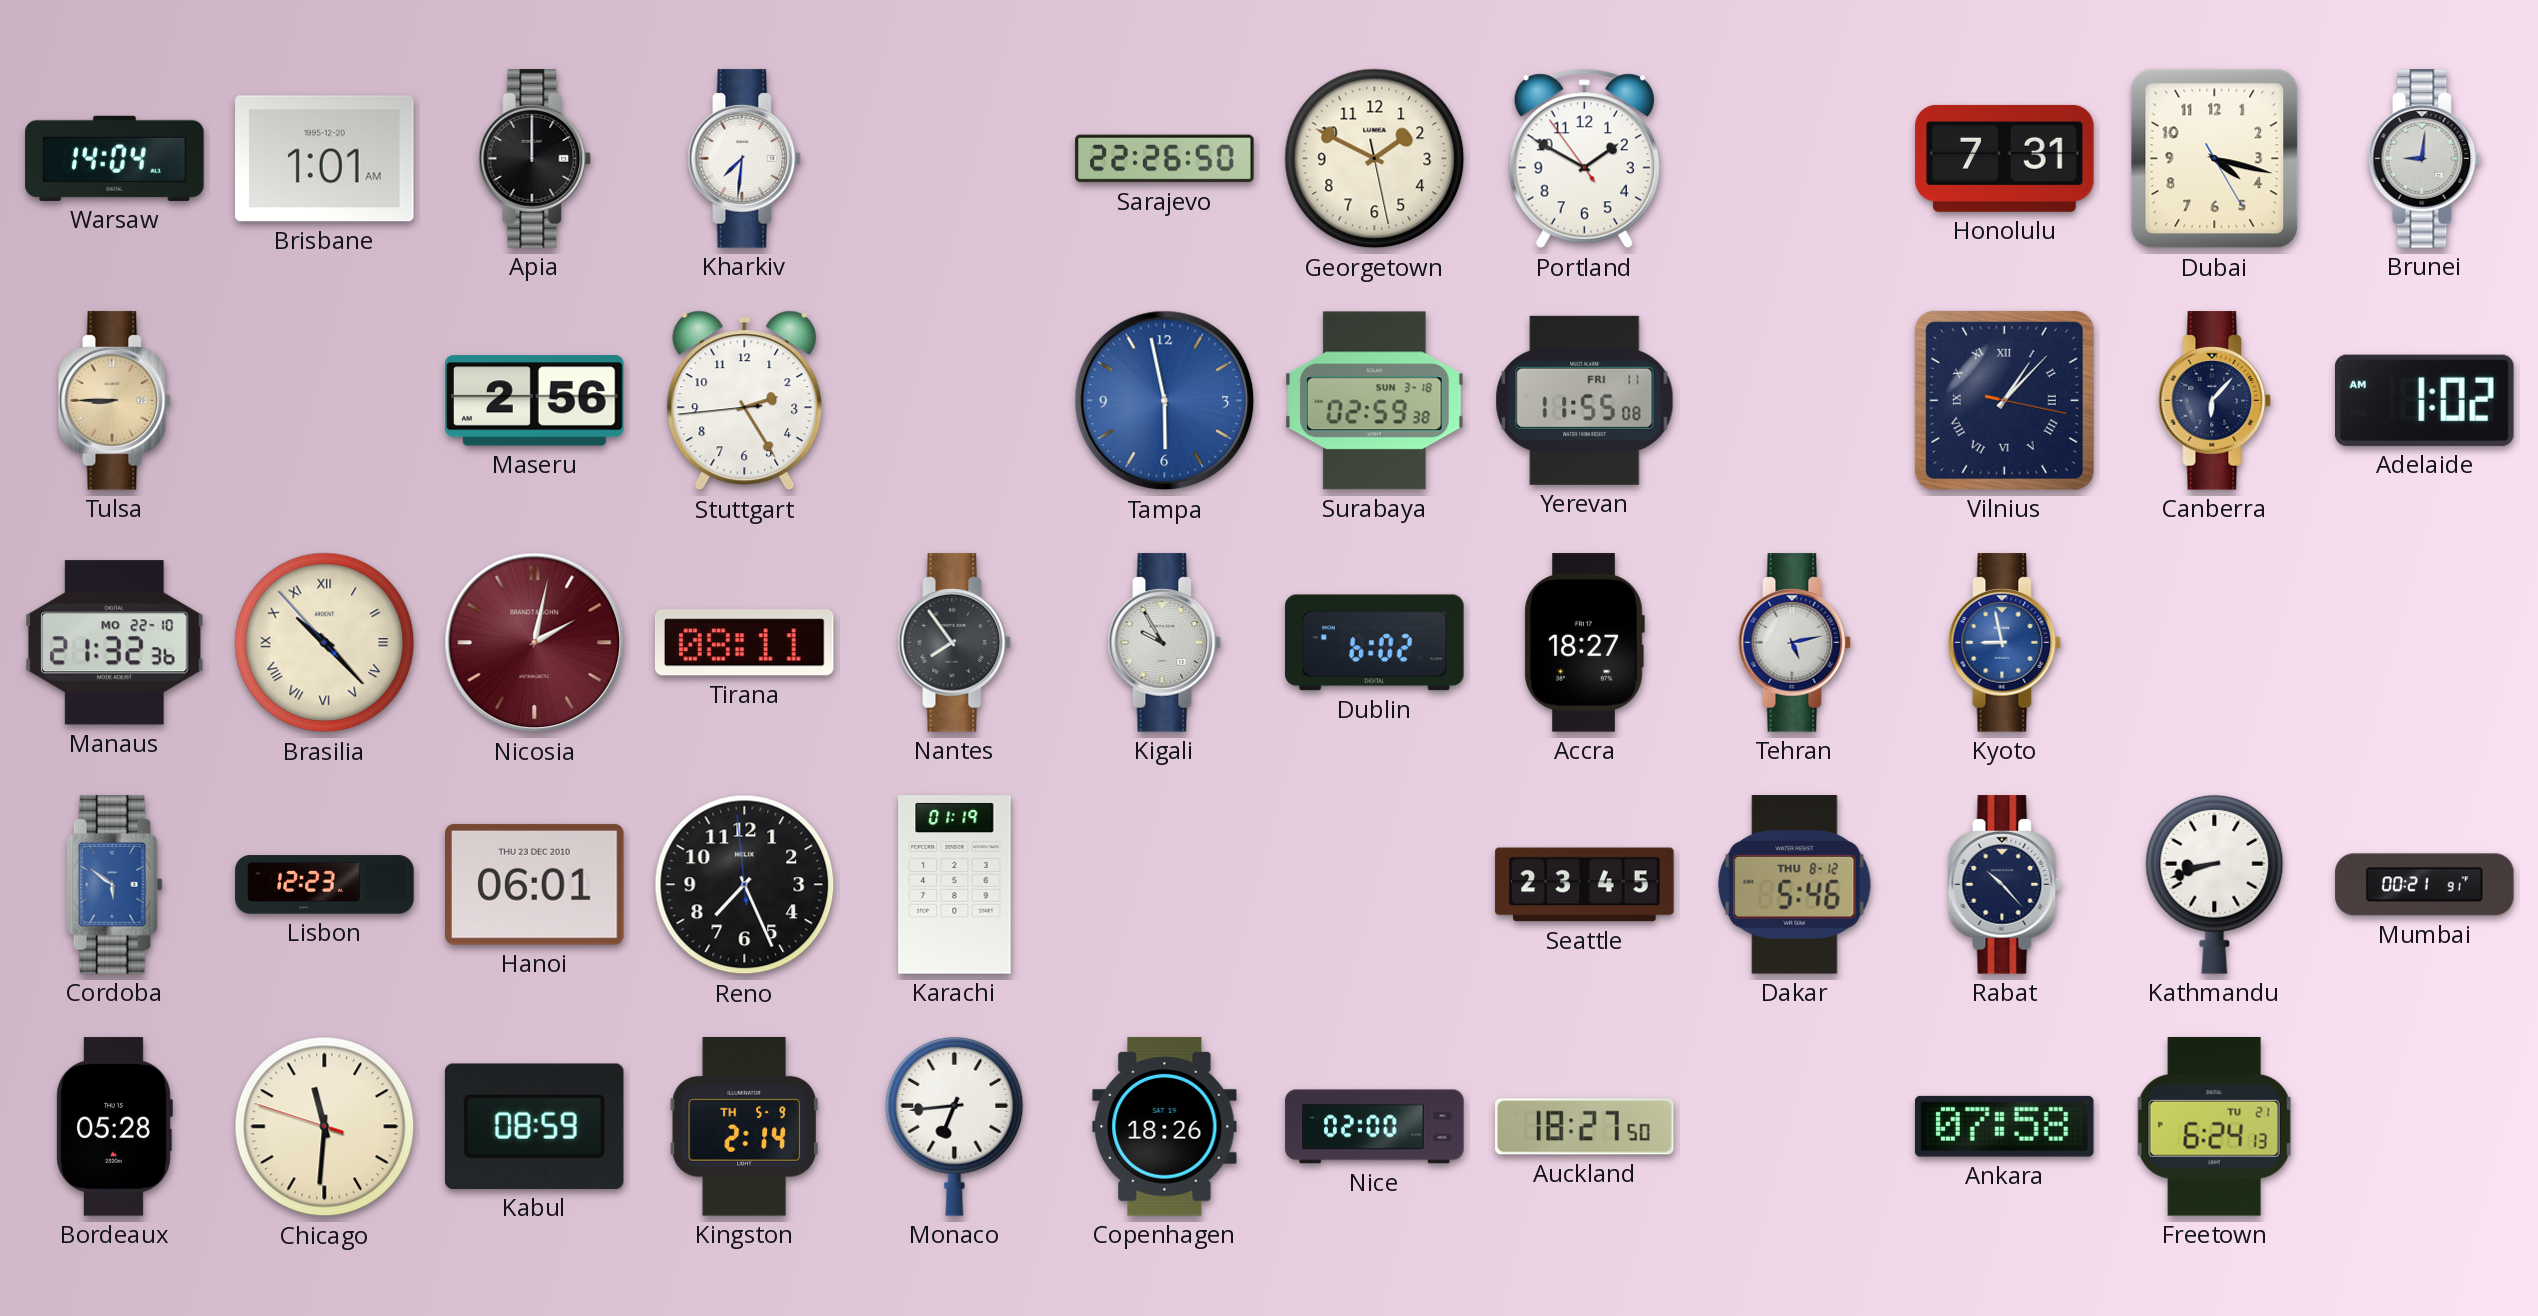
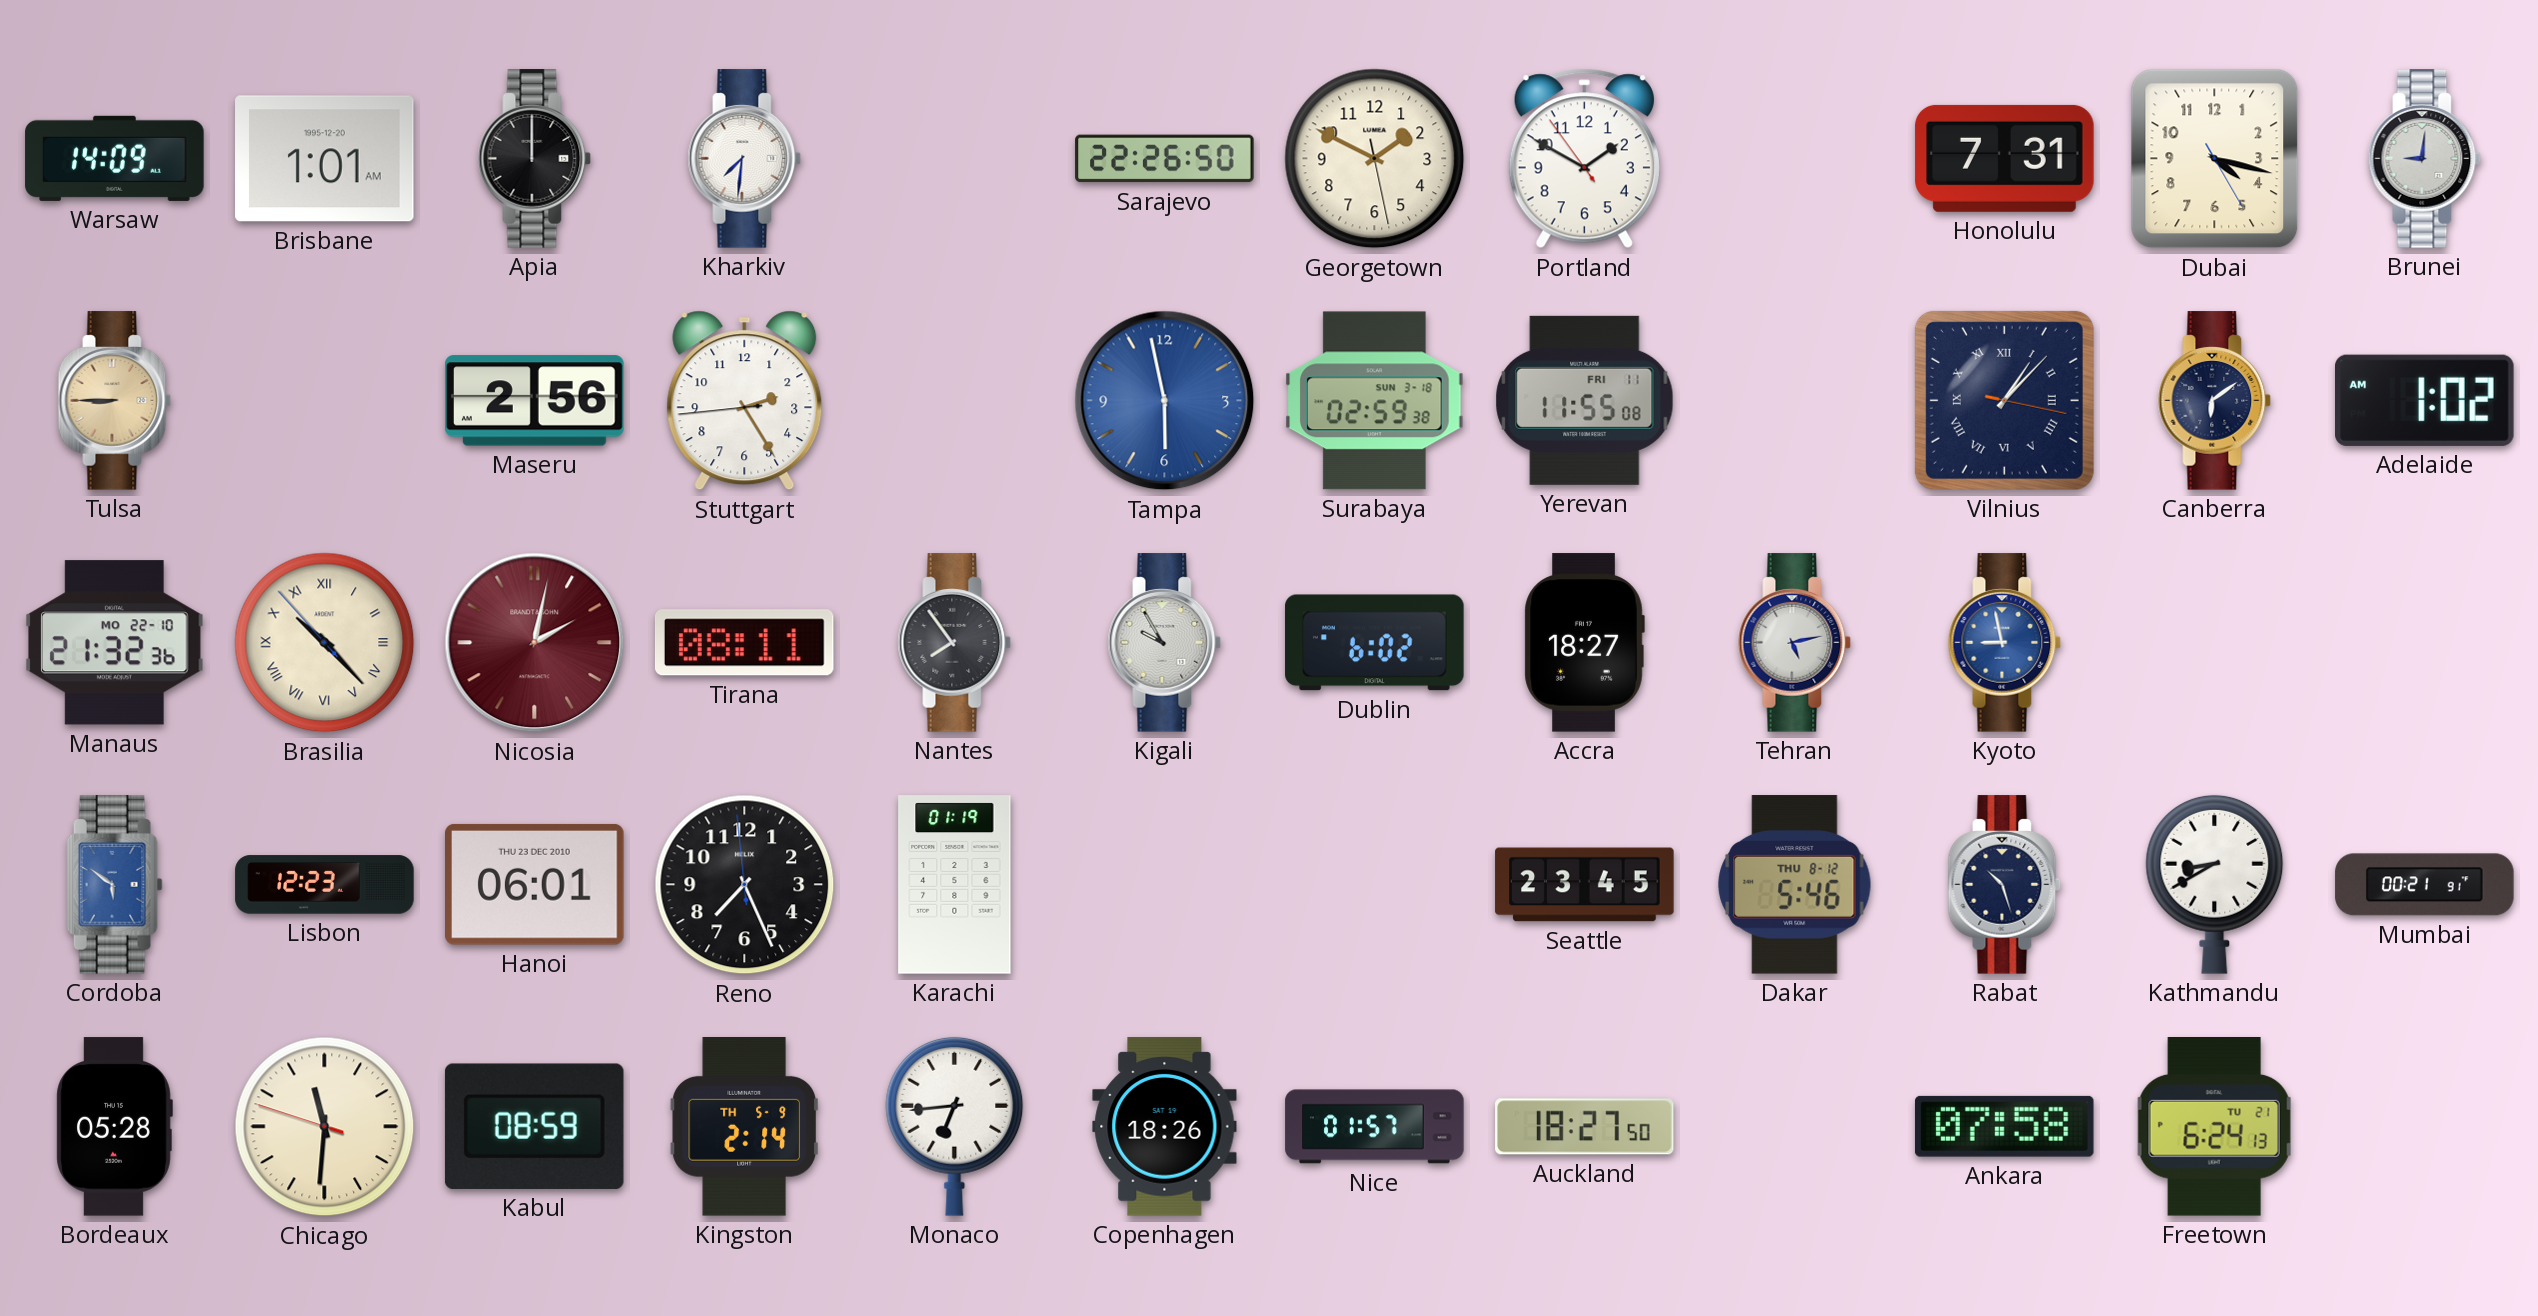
Warsaw: 14:04 -> 14:09
Canberra: 6:07 -> 6:09
Rabat: 10:23 -> 10:27
Kathmandu: 8:42 -> 8:40
Nice: 02:00 -> 01:57
